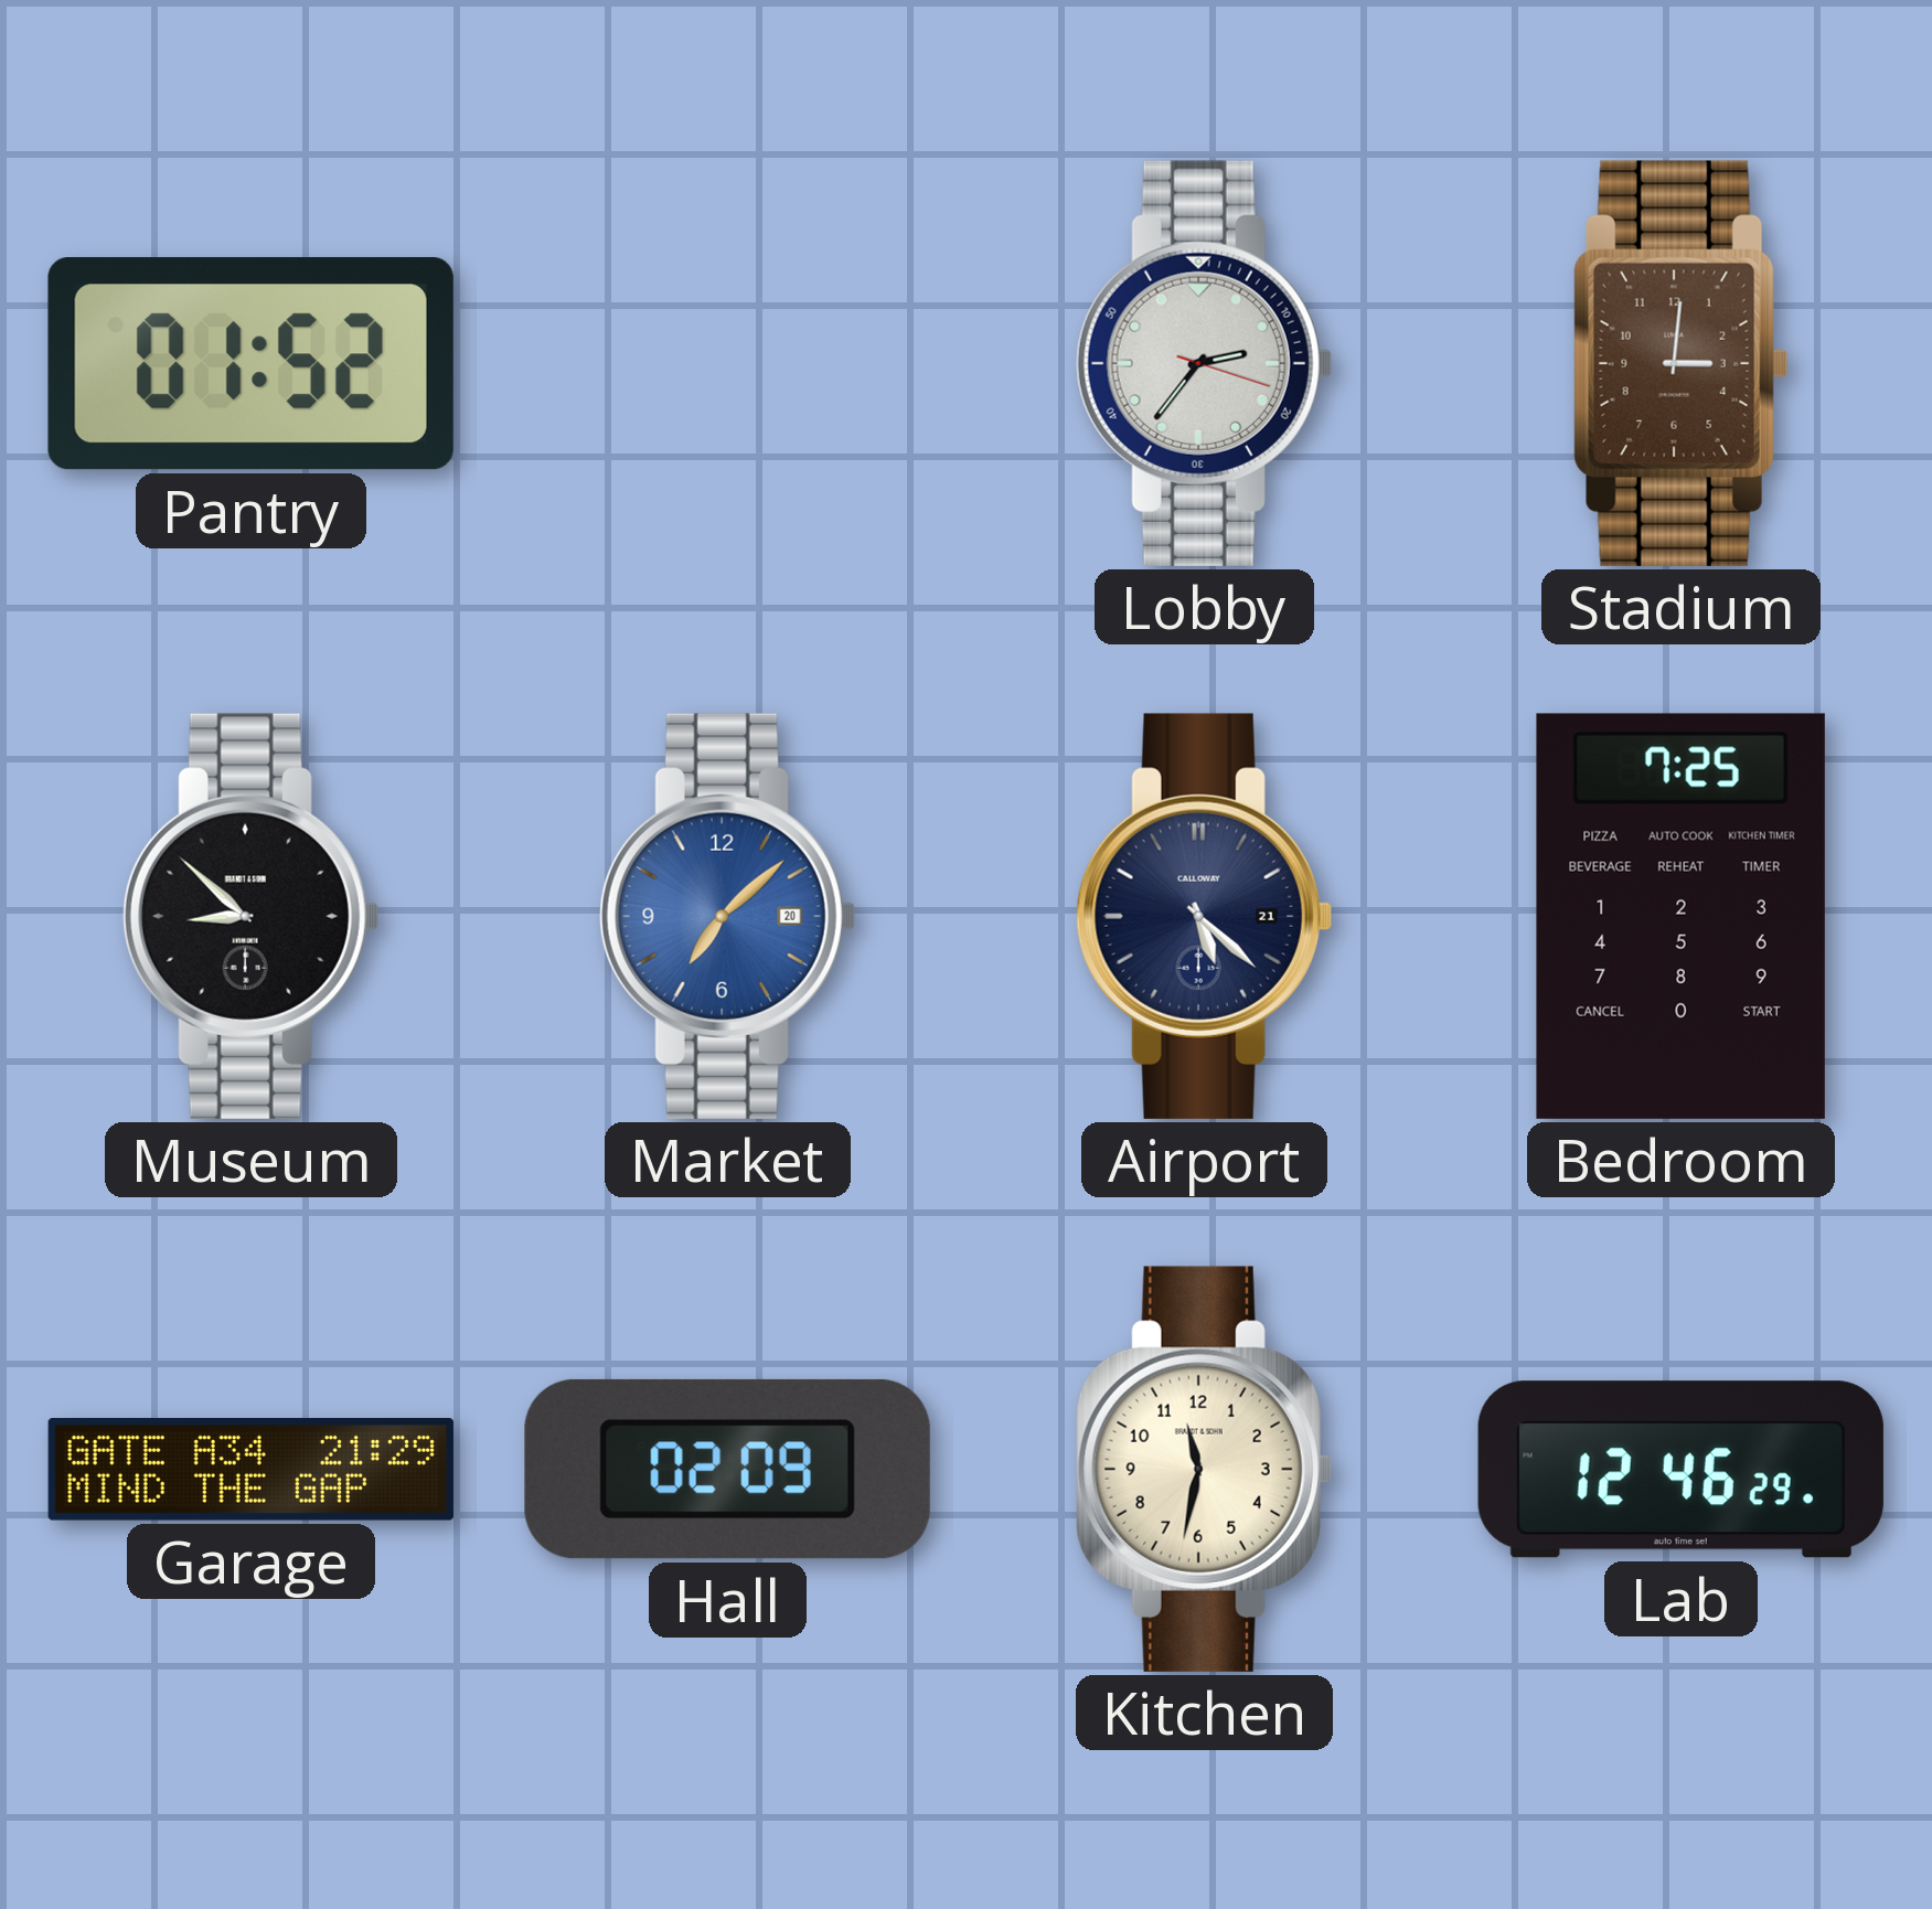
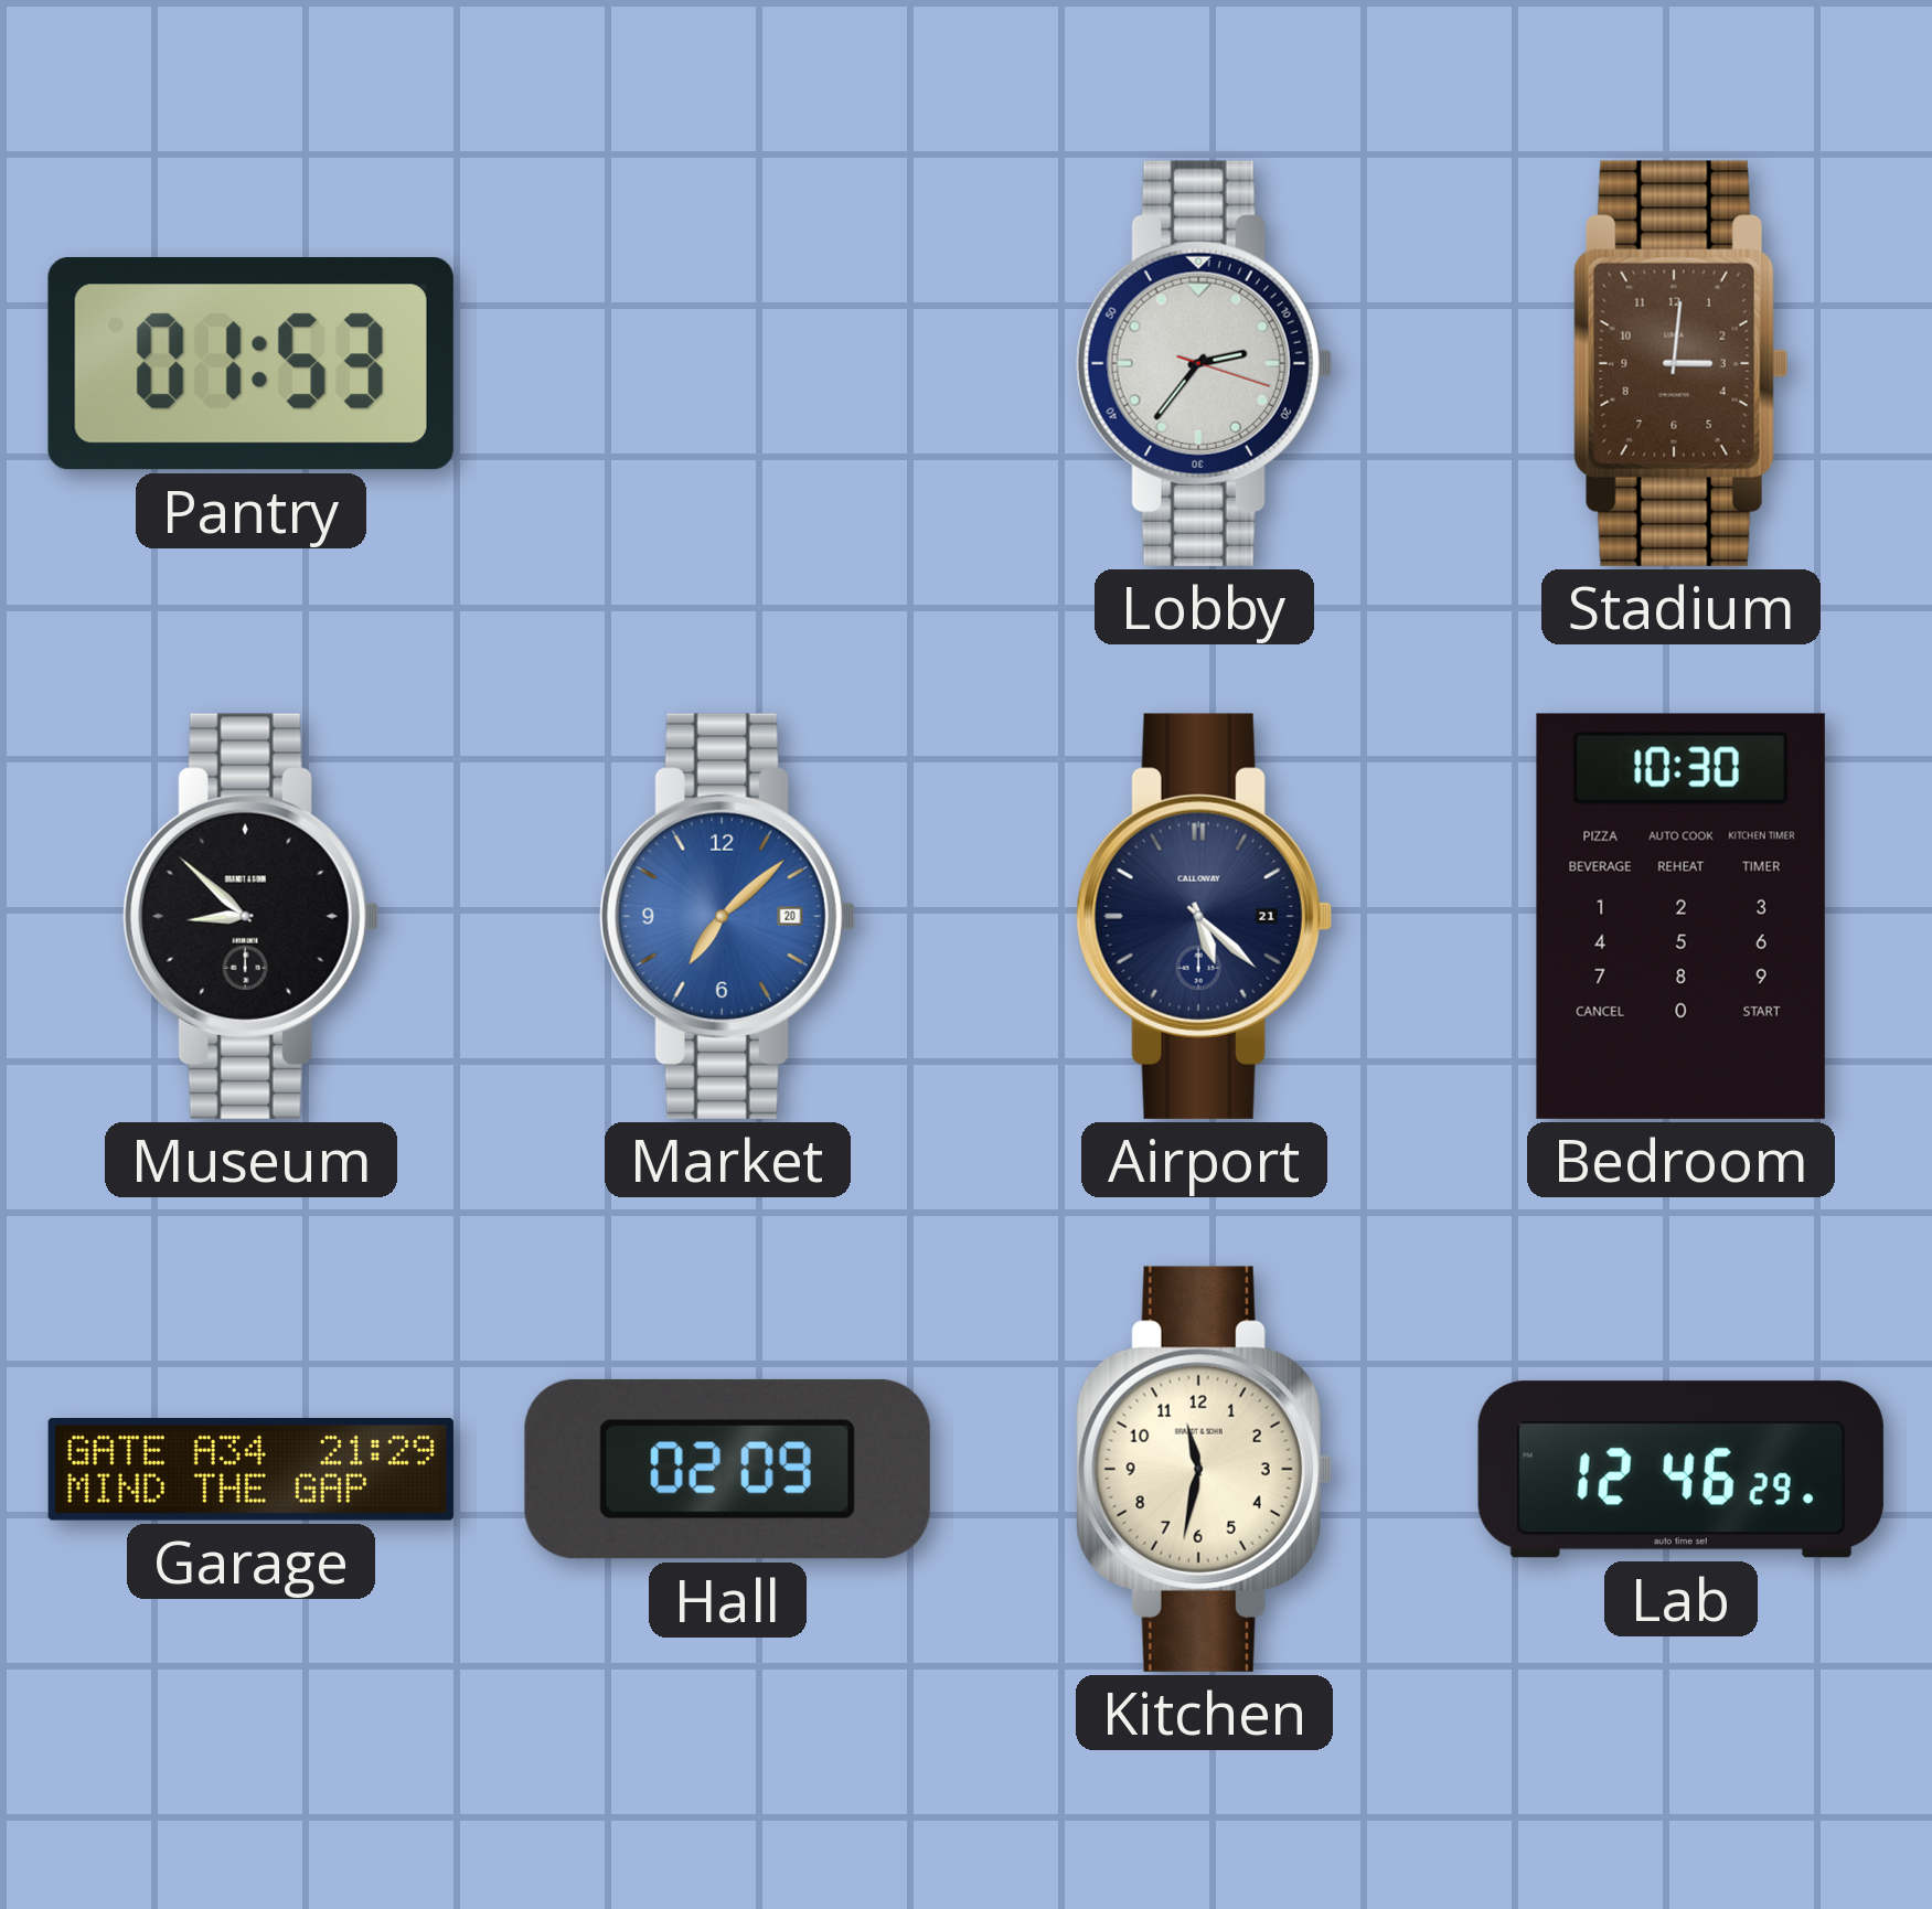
Pantry: 01:52 -> 01:53
Bedroom: 7:25 -> 10:30
